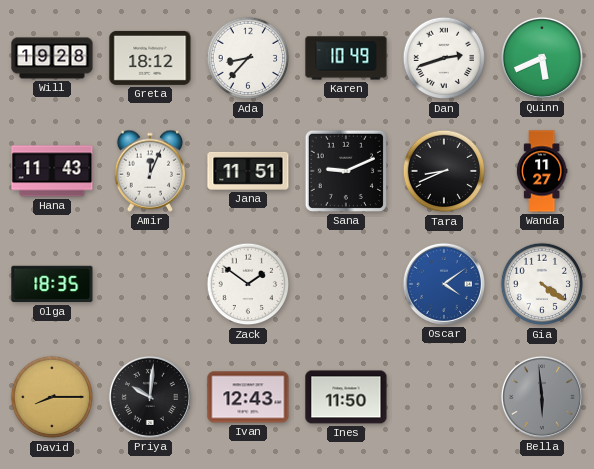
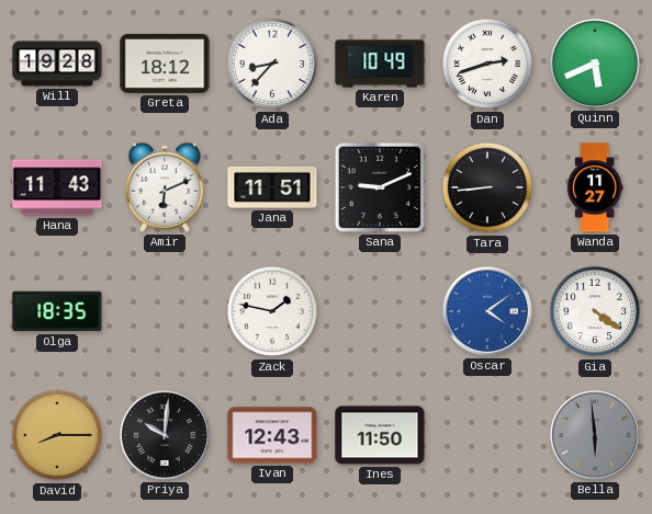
Amir: 12:04 -> 6:11
Tara: 8:41 -> 8:44
Zack: 1:51 -> 1:47
